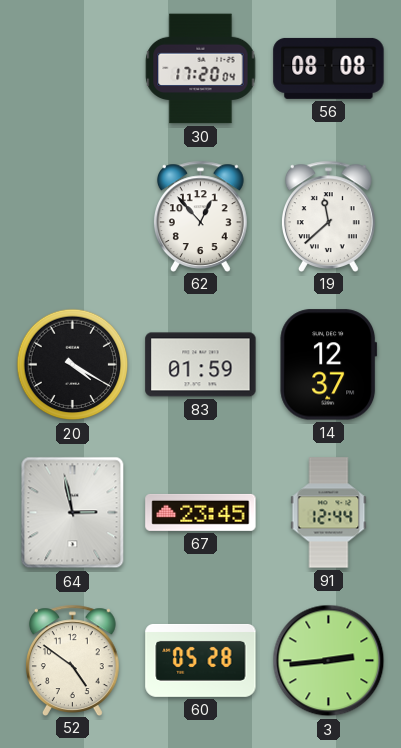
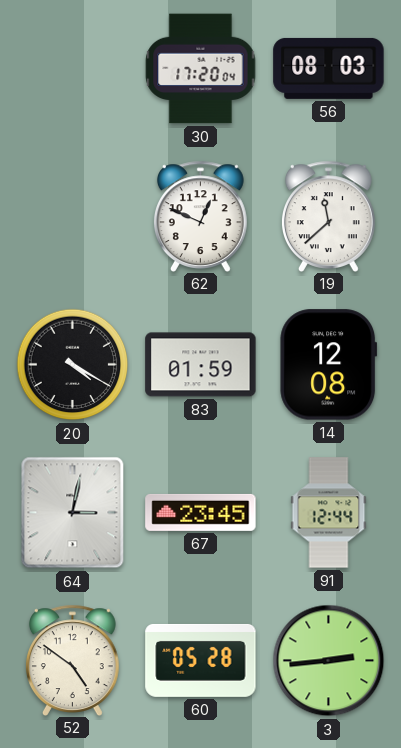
56: 08:08 -> 08:03
62: 12:53 -> 12:49
14: 12:37 -> 12:08
64: 2:58 -> 3:02
